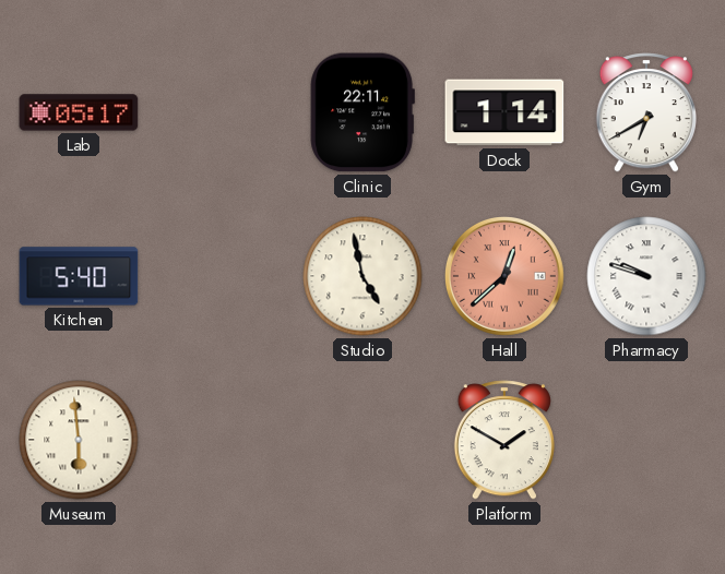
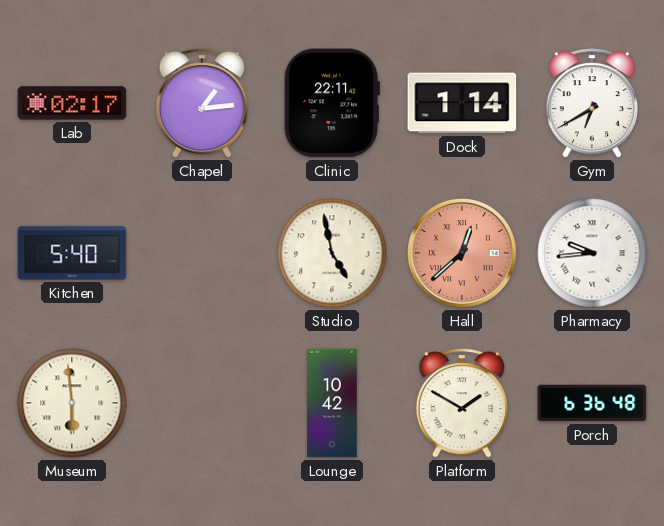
Lab: 05:17 -> 02:17
Chapel: none -> 1:14
Pharmacy: 9:48 -> 9:44
Lounge: none -> 10:42
Porch: none -> 6:36
